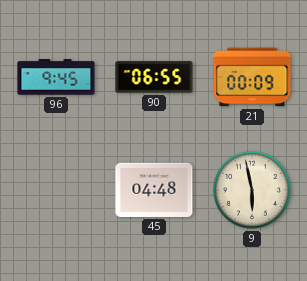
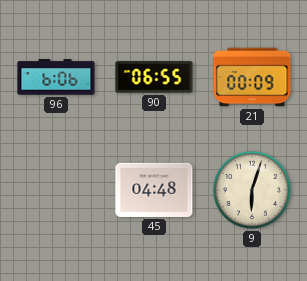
96: 9:45 -> 6:06
9: 5:58 -> 6:03
